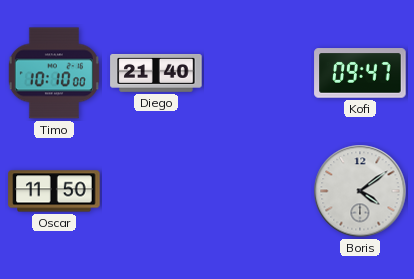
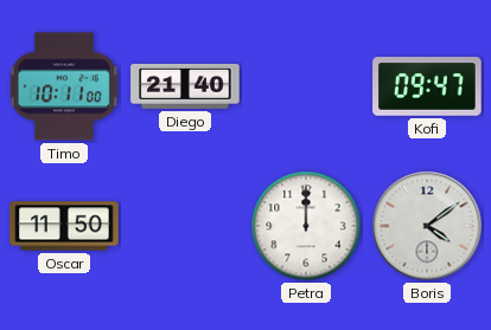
Timo: 10:10 -> 10:11
Petra: none -> 12:00
